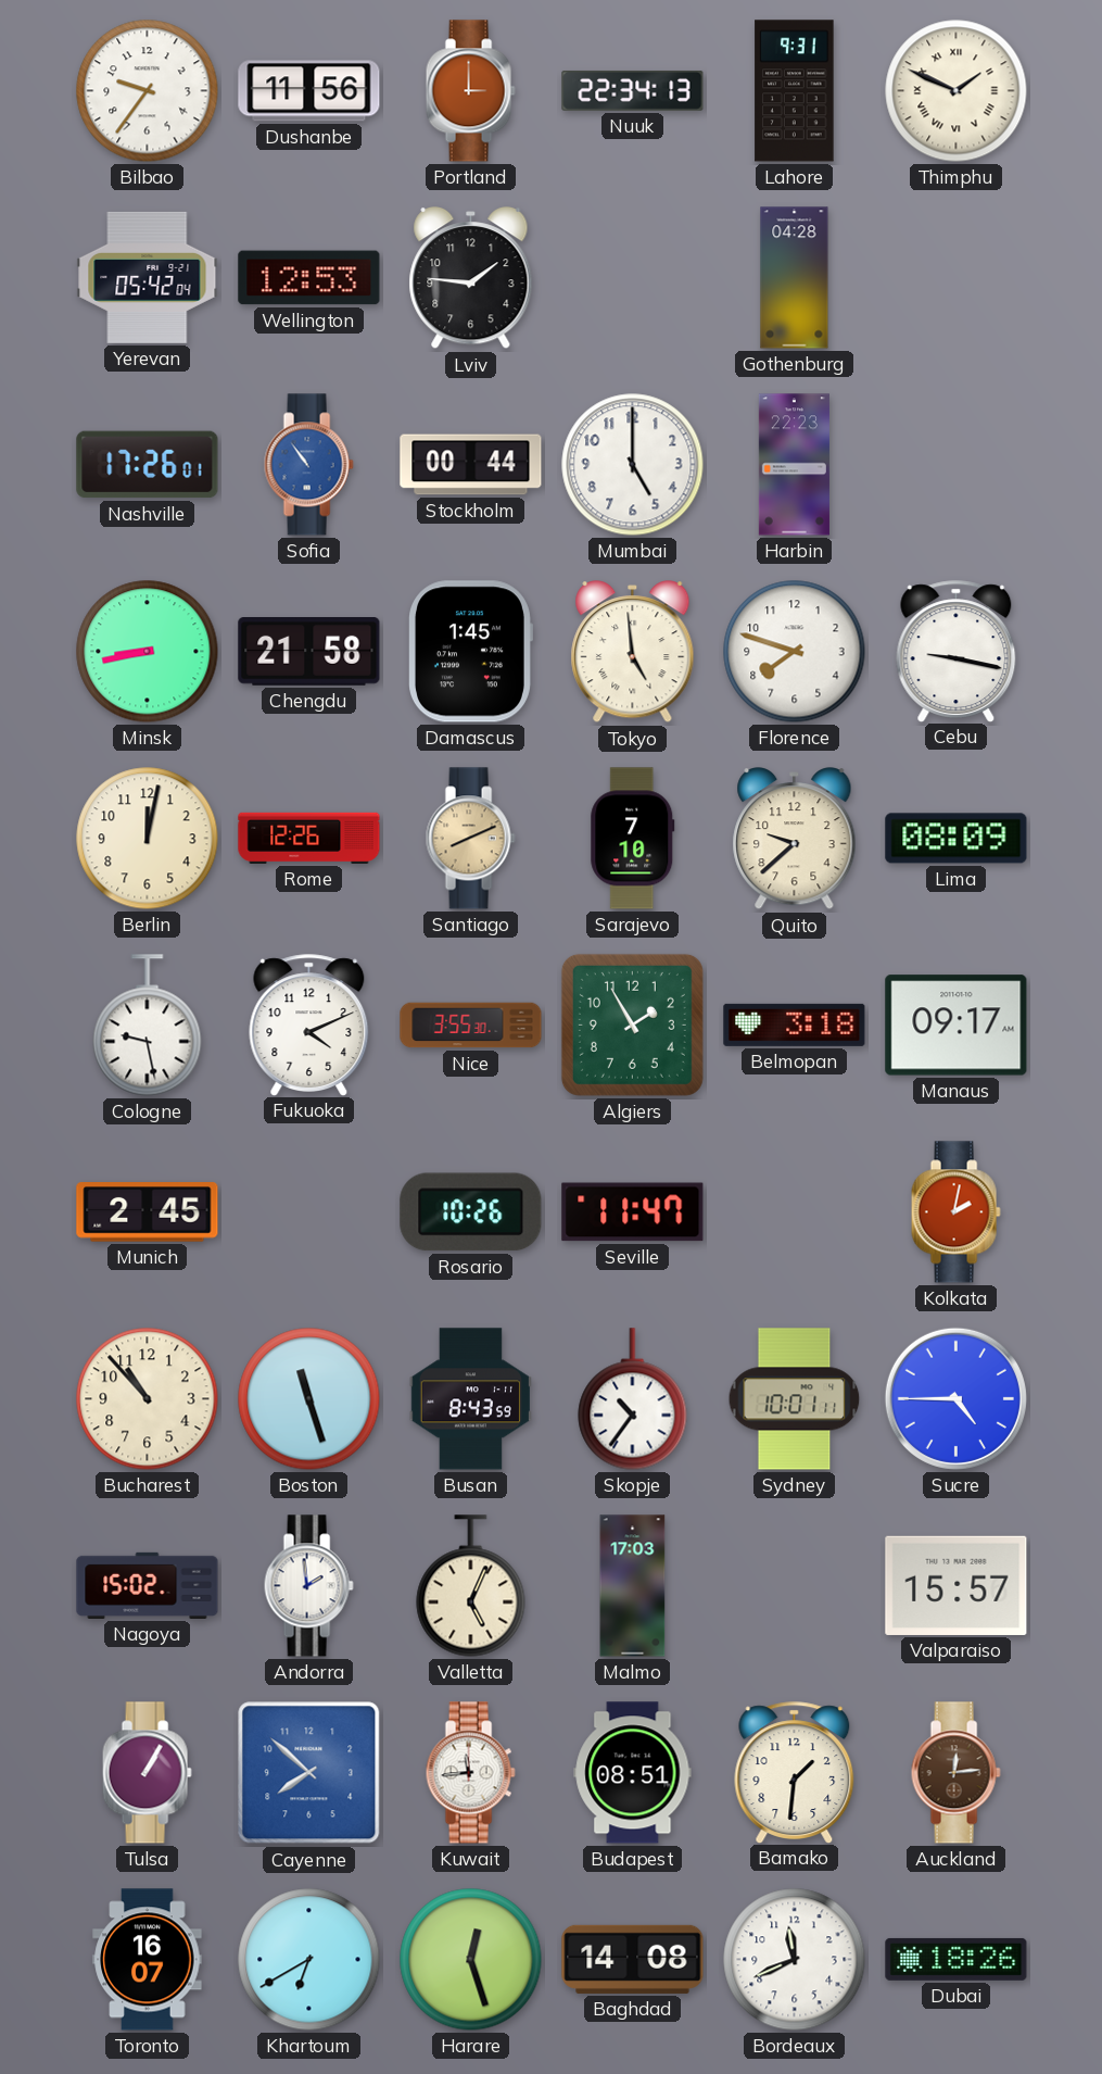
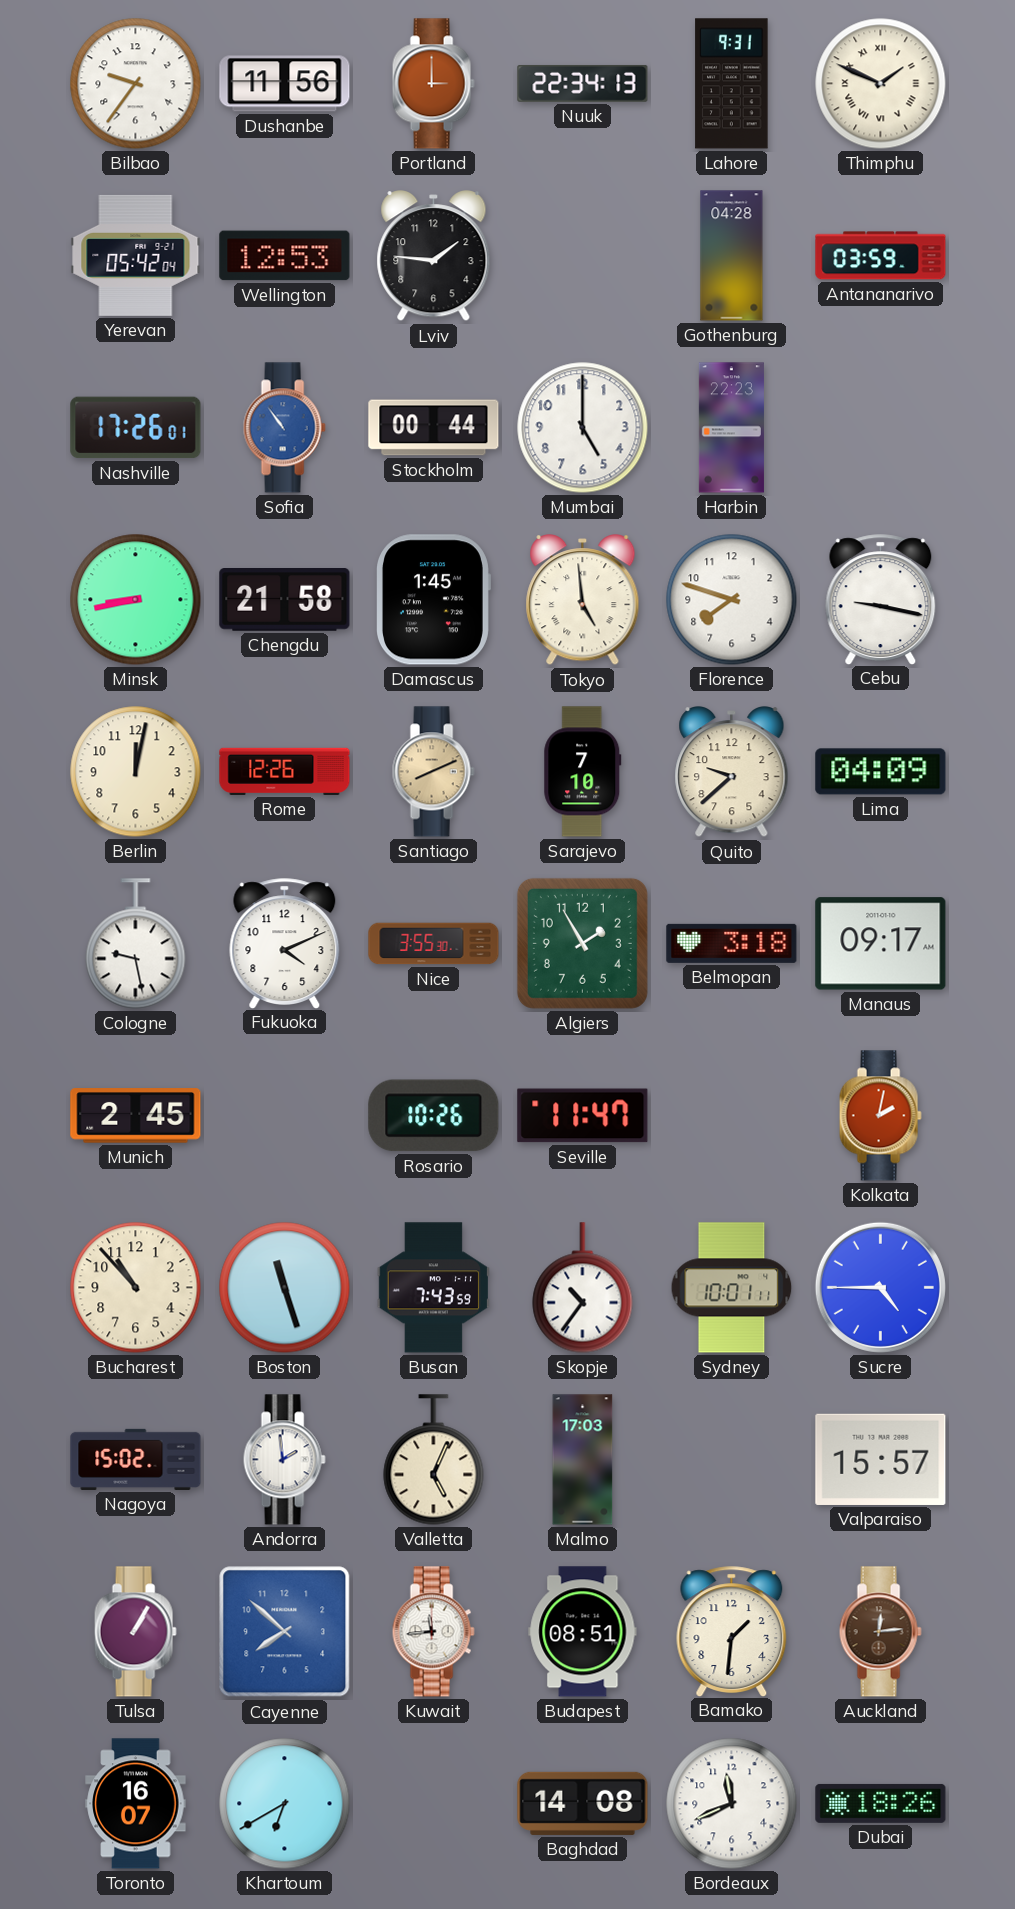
Antananarivo: none -> 03:59
Lima: 08:09 -> 04:09
Busan: 8:43 -> 7:43
Harare: 12:27 -> none
